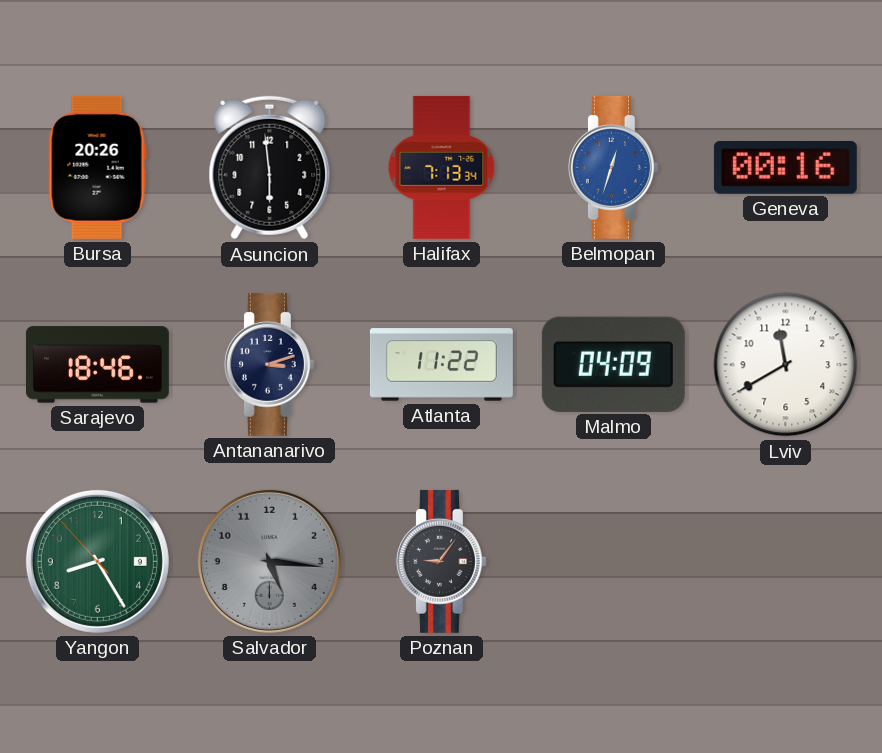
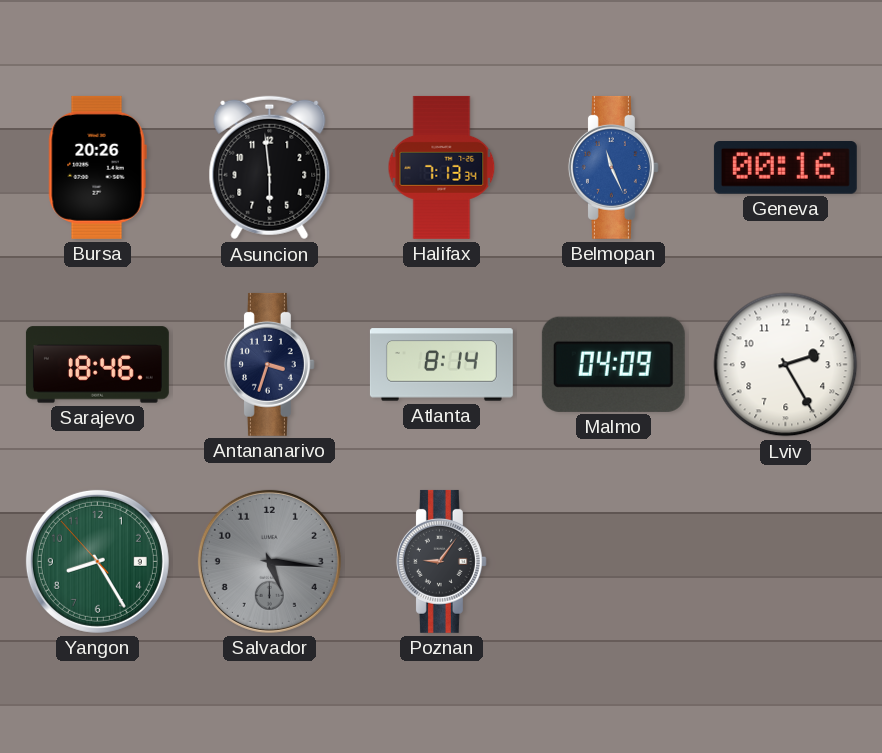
Belmopan: 12:33 -> 11:26
Antananarivo: 3:12 -> 3:33
Atlanta: 11:22 -> 8:14
Lviv: 11:40 -> 2:25
